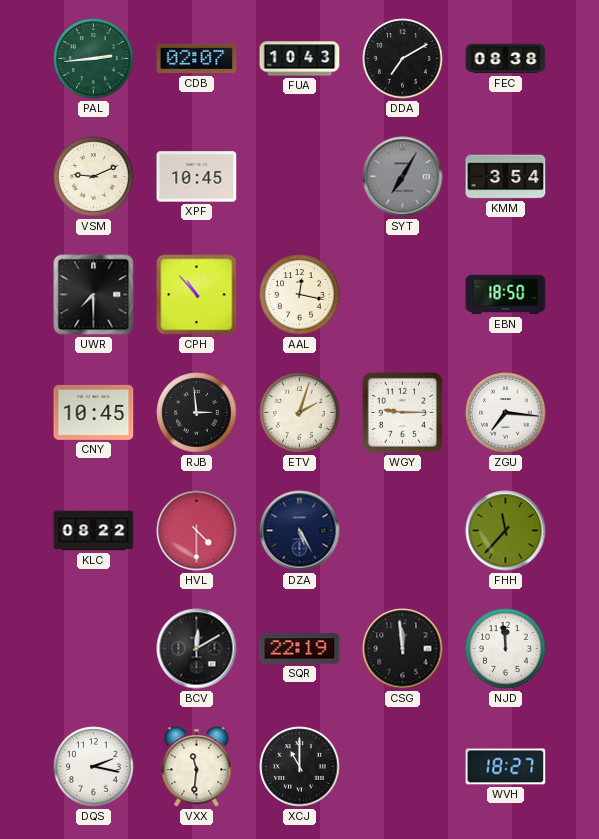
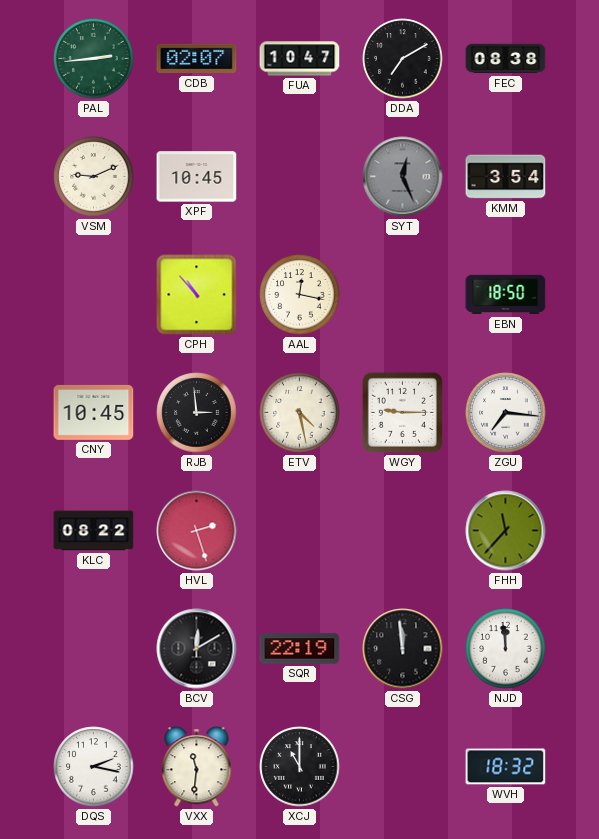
FUA: 10:43 -> 10:47
SYT: 7:05 -> 12:26
UWR: 7:30 -> none
ETV: 2:03 -> 4:28
HVL: 4:30 -> 2:27
DZA: 5:25 -> none
WVH: 18:27 -> 18:32
